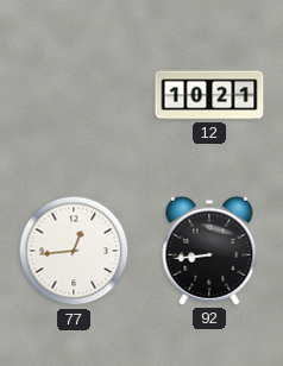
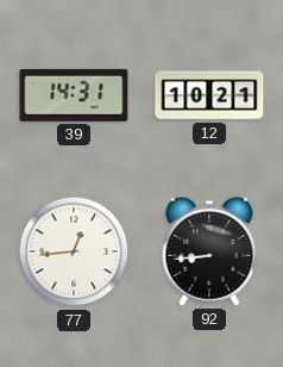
39: none -> 14:31
